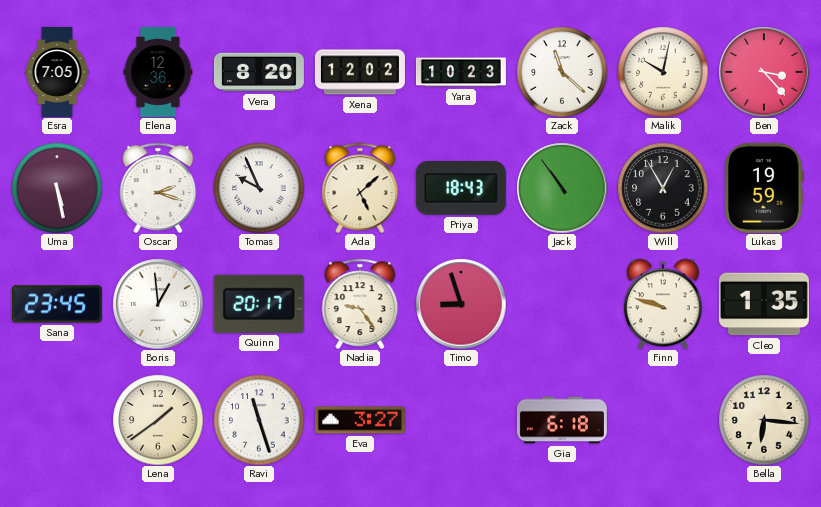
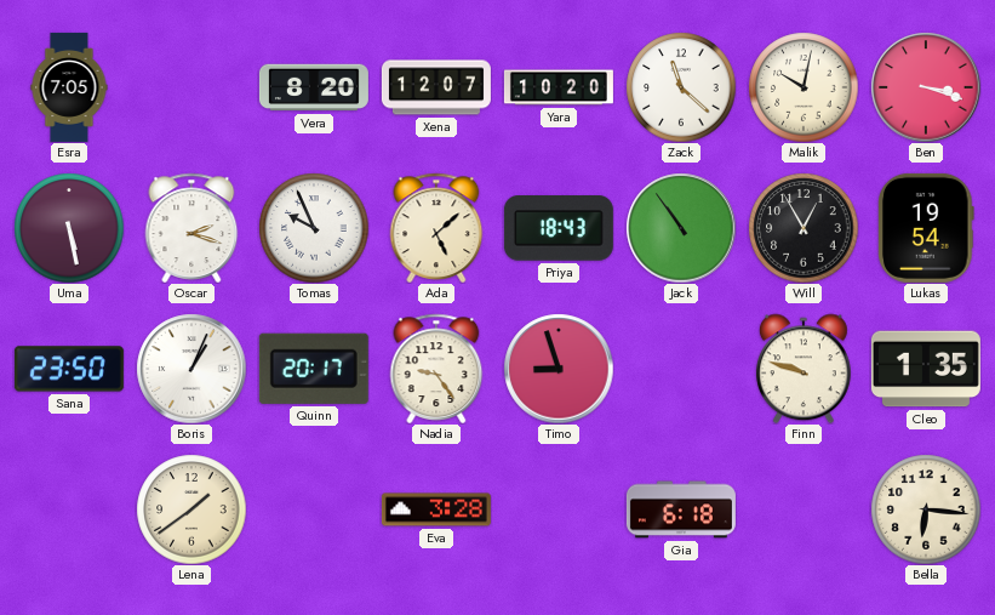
Elena: 12:36 -> none
Xena: 12:02 -> 12:07
Yara: 10:23 -> 10:20
Ben: 3:23 -> 3:18
Lukas: 19:59 -> 19:54
Sana: 23:45 -> 23:50
Boris: 12:59 -> 1:04
Ravi: 11:27 -> none
Eva: 3:27 -> 3:28
